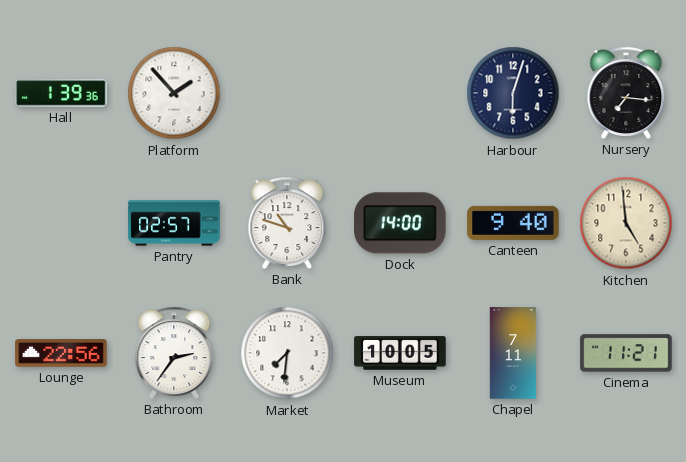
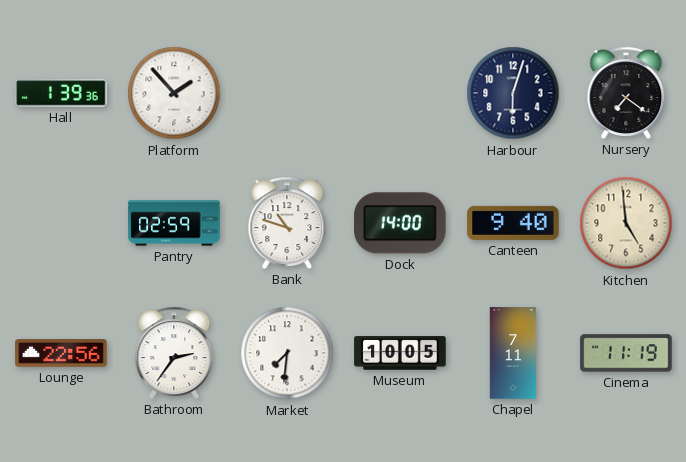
Nursery: 7:16 -> 7:21
Pantry: 02:57 -> 02:59
Cinema: 11:21 -> 11:19
